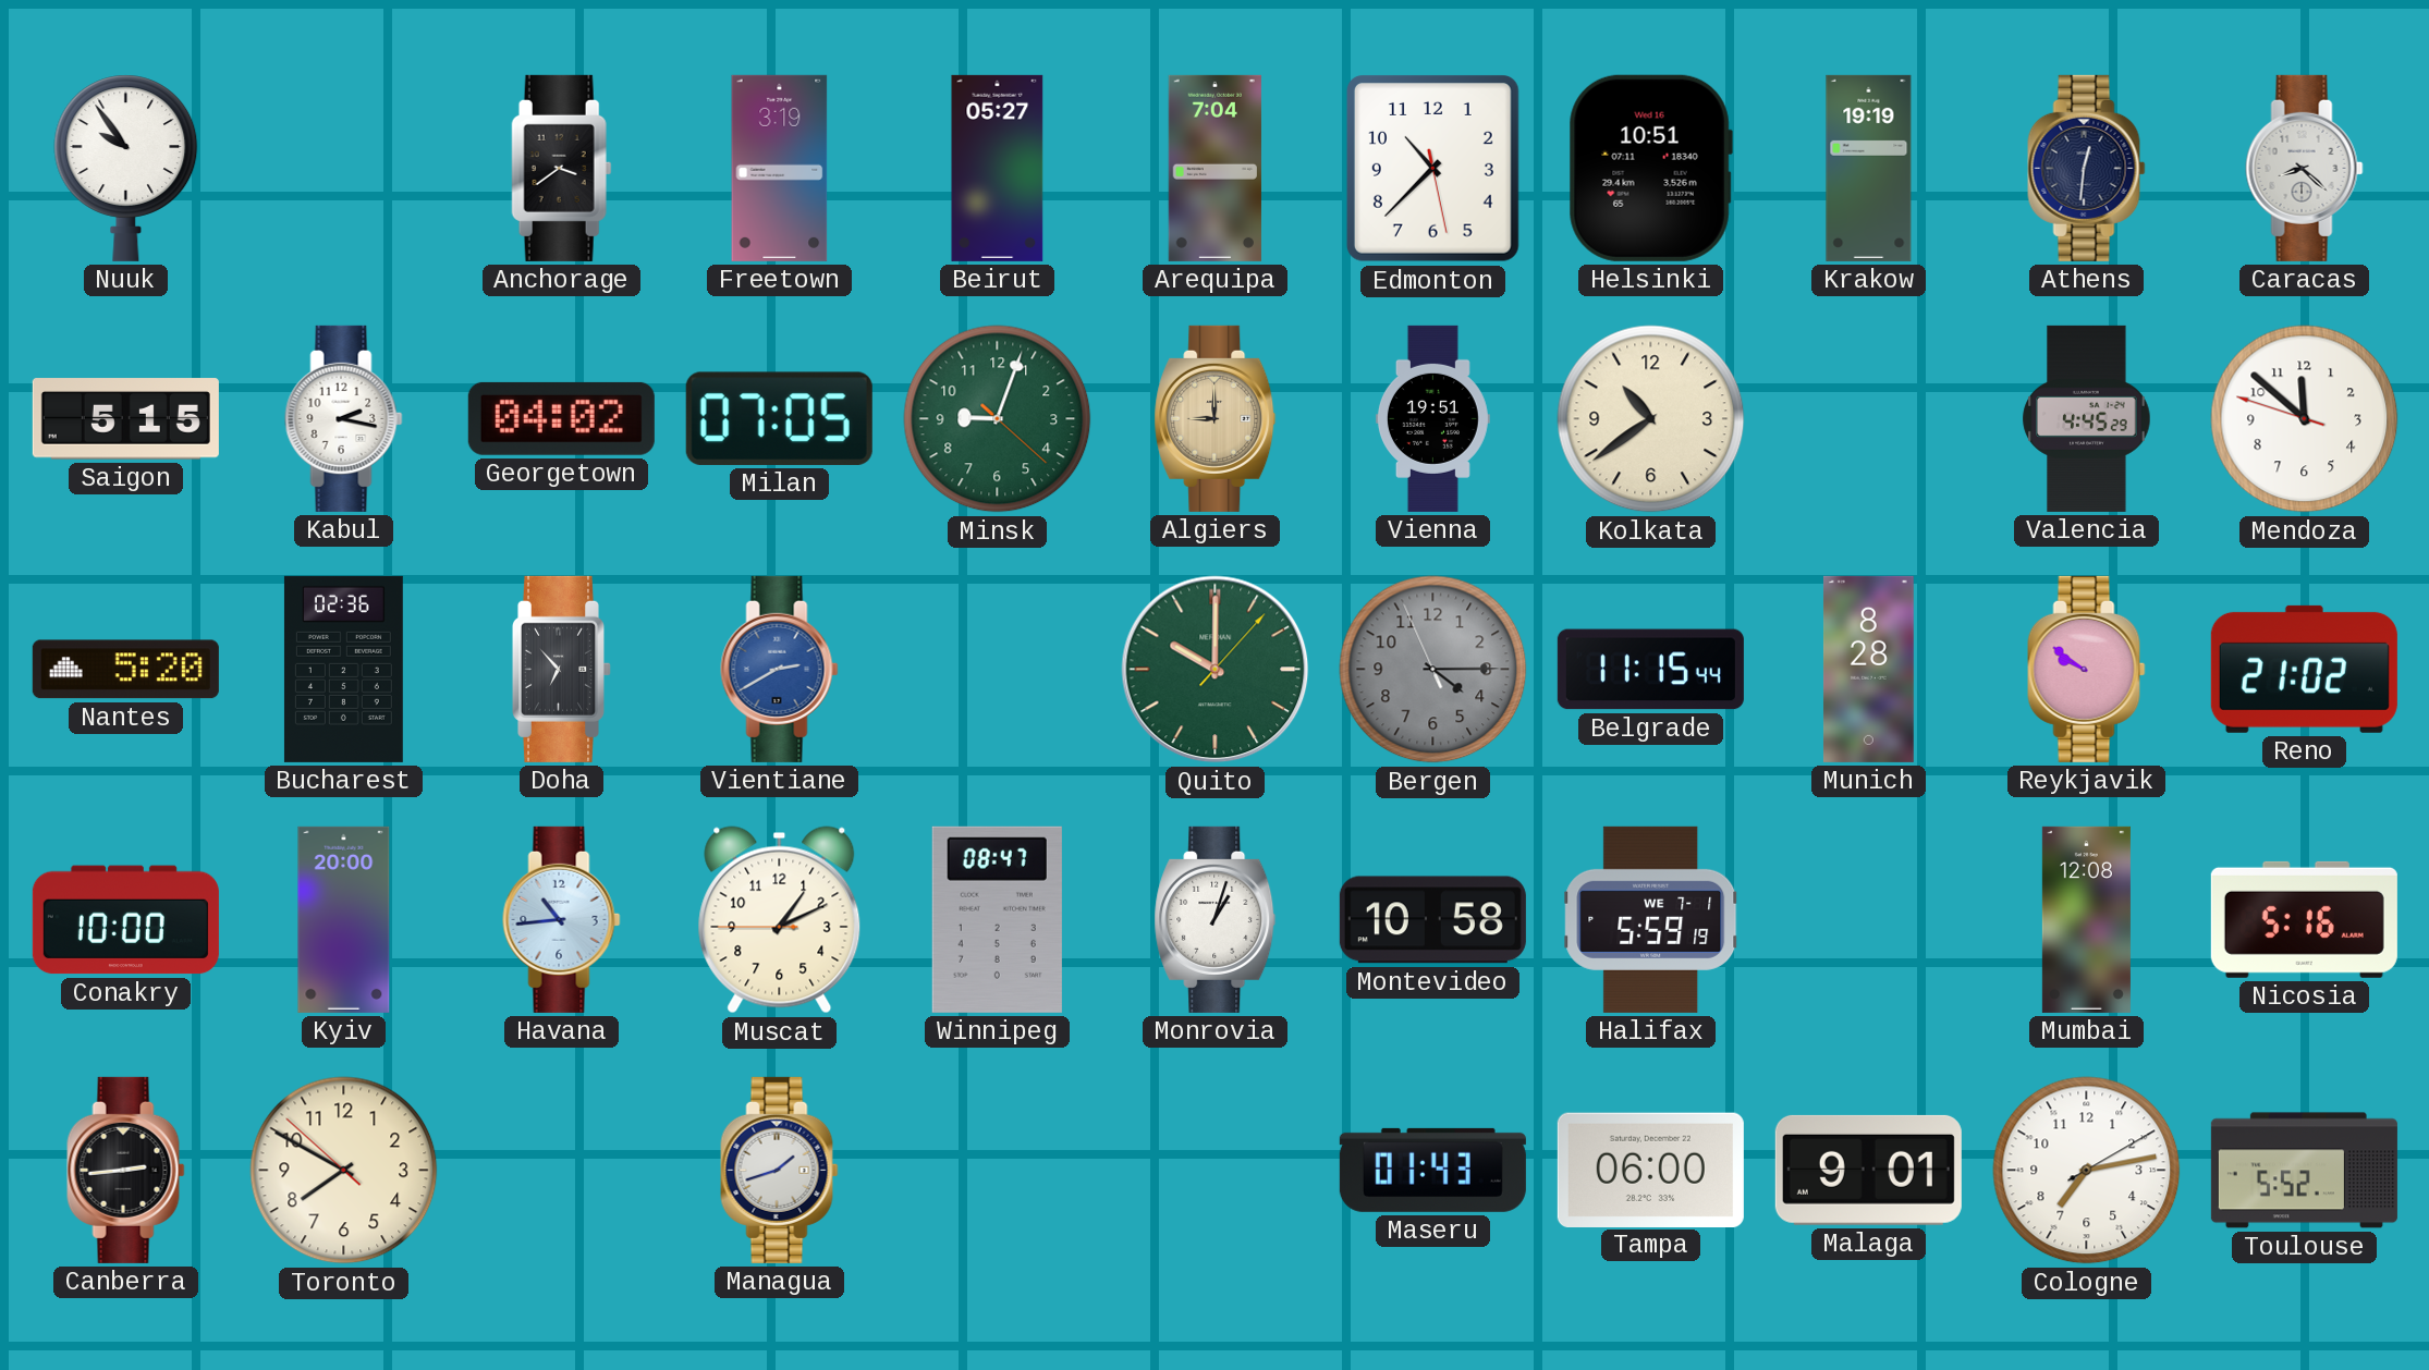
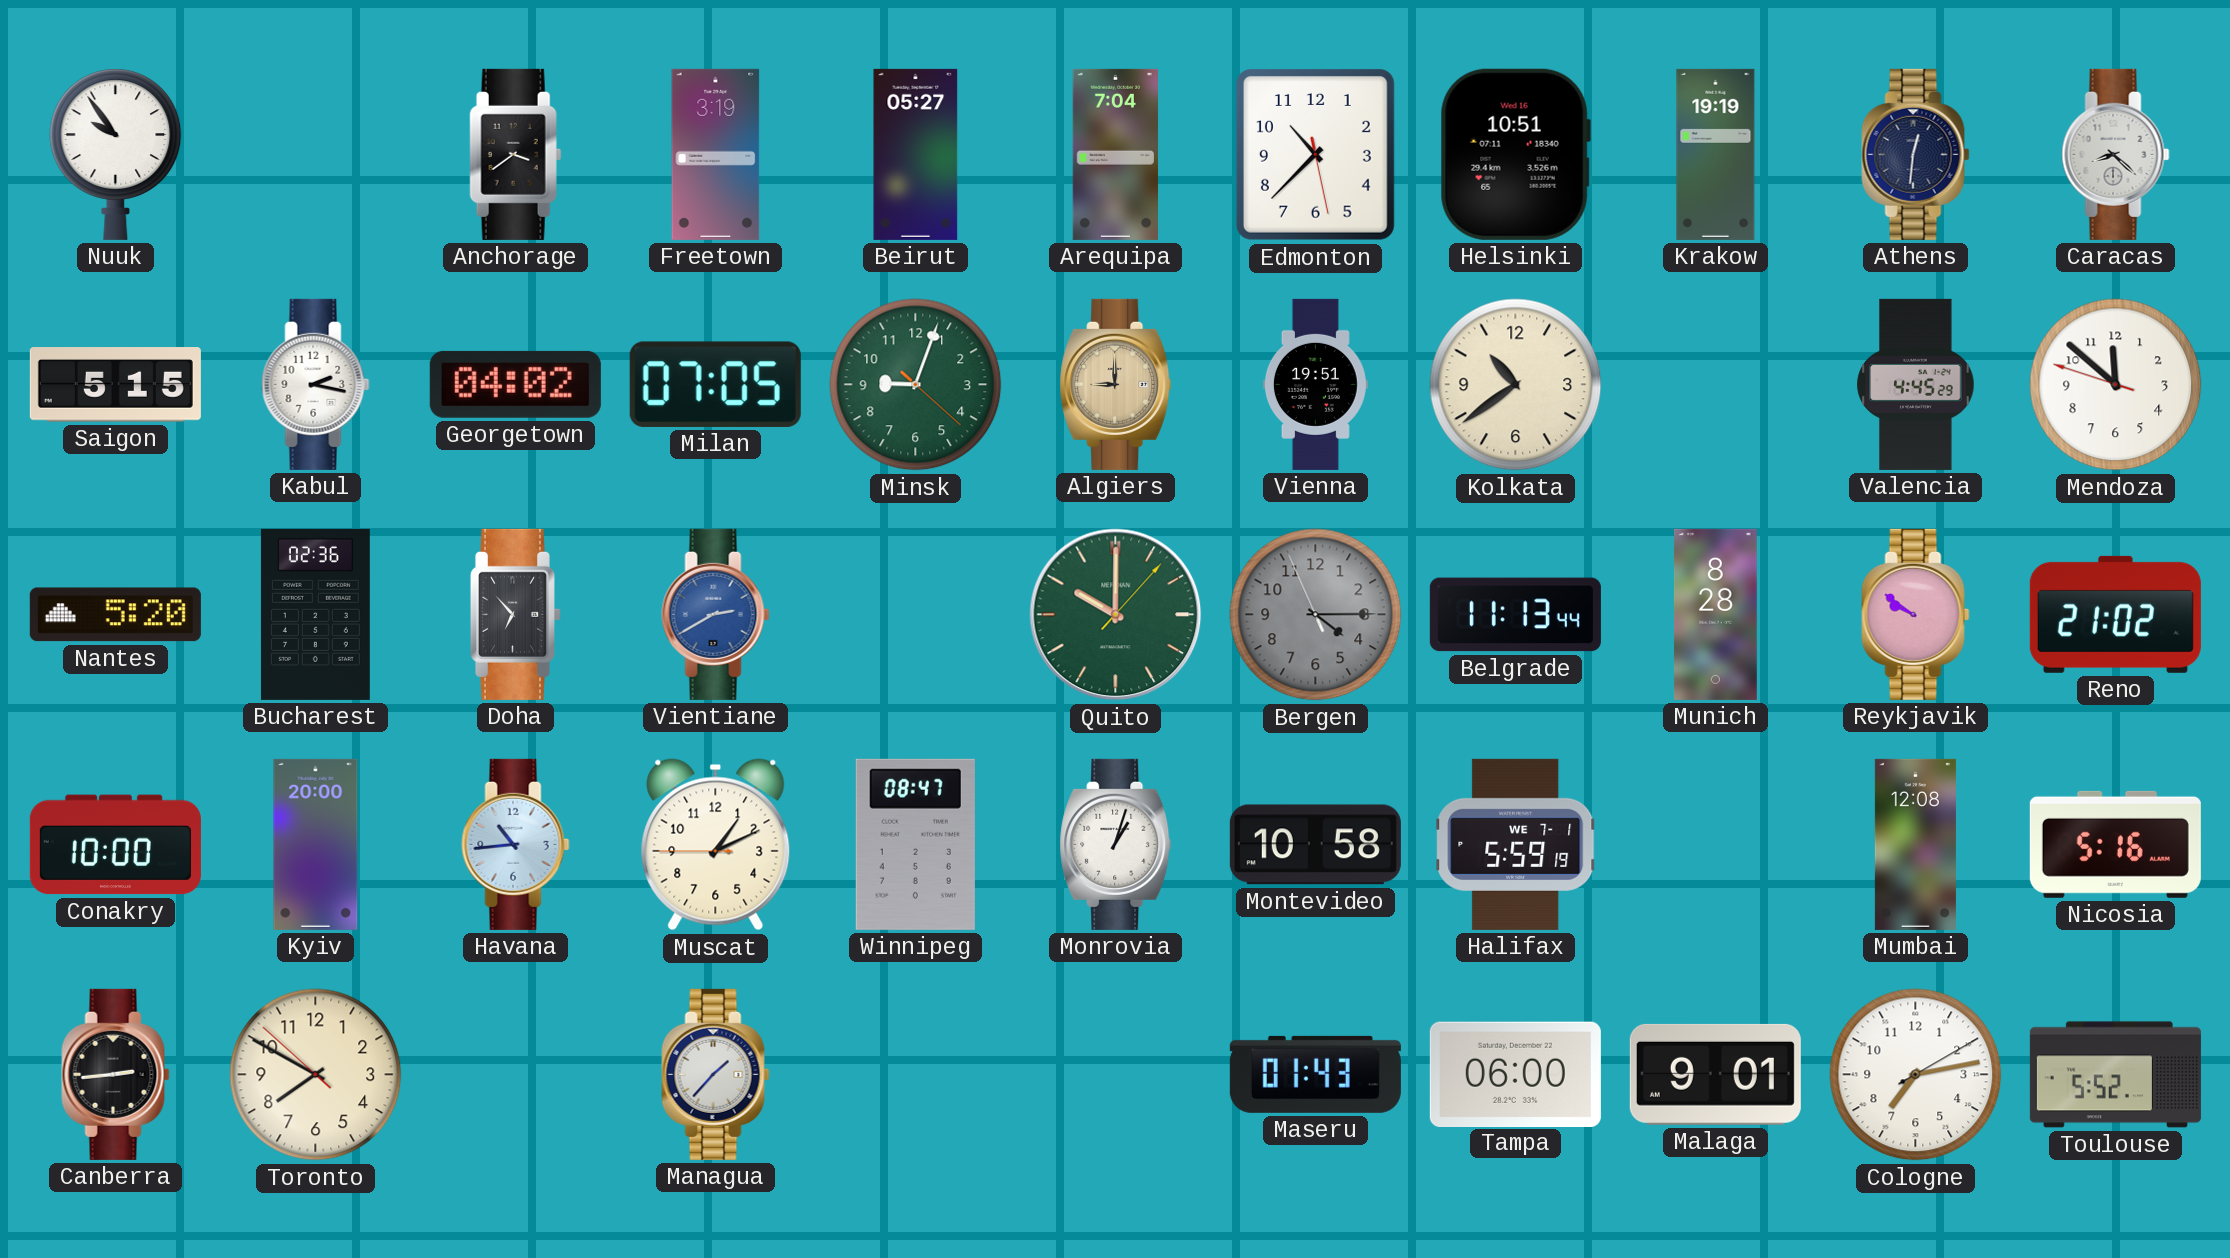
Belgrade: 11:15 -> 11:13
Managua: 1:42 -> 1:37
